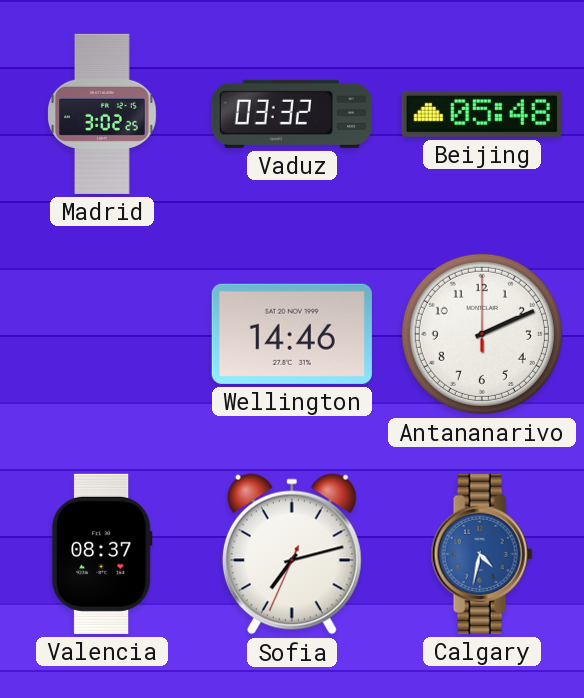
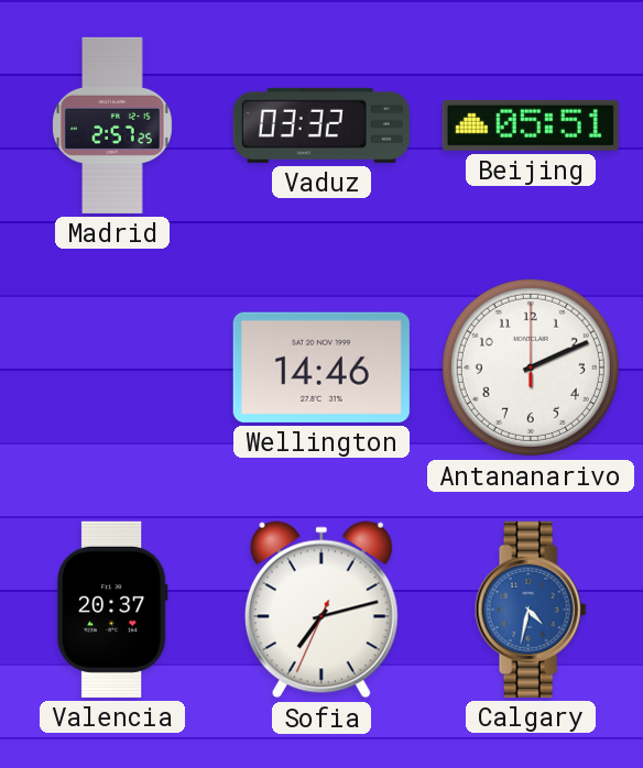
Madrid: 3:02 -> 2:57
Beijing: 05:48 -> 05:51
Valencia: 08:37 -> 20:37
